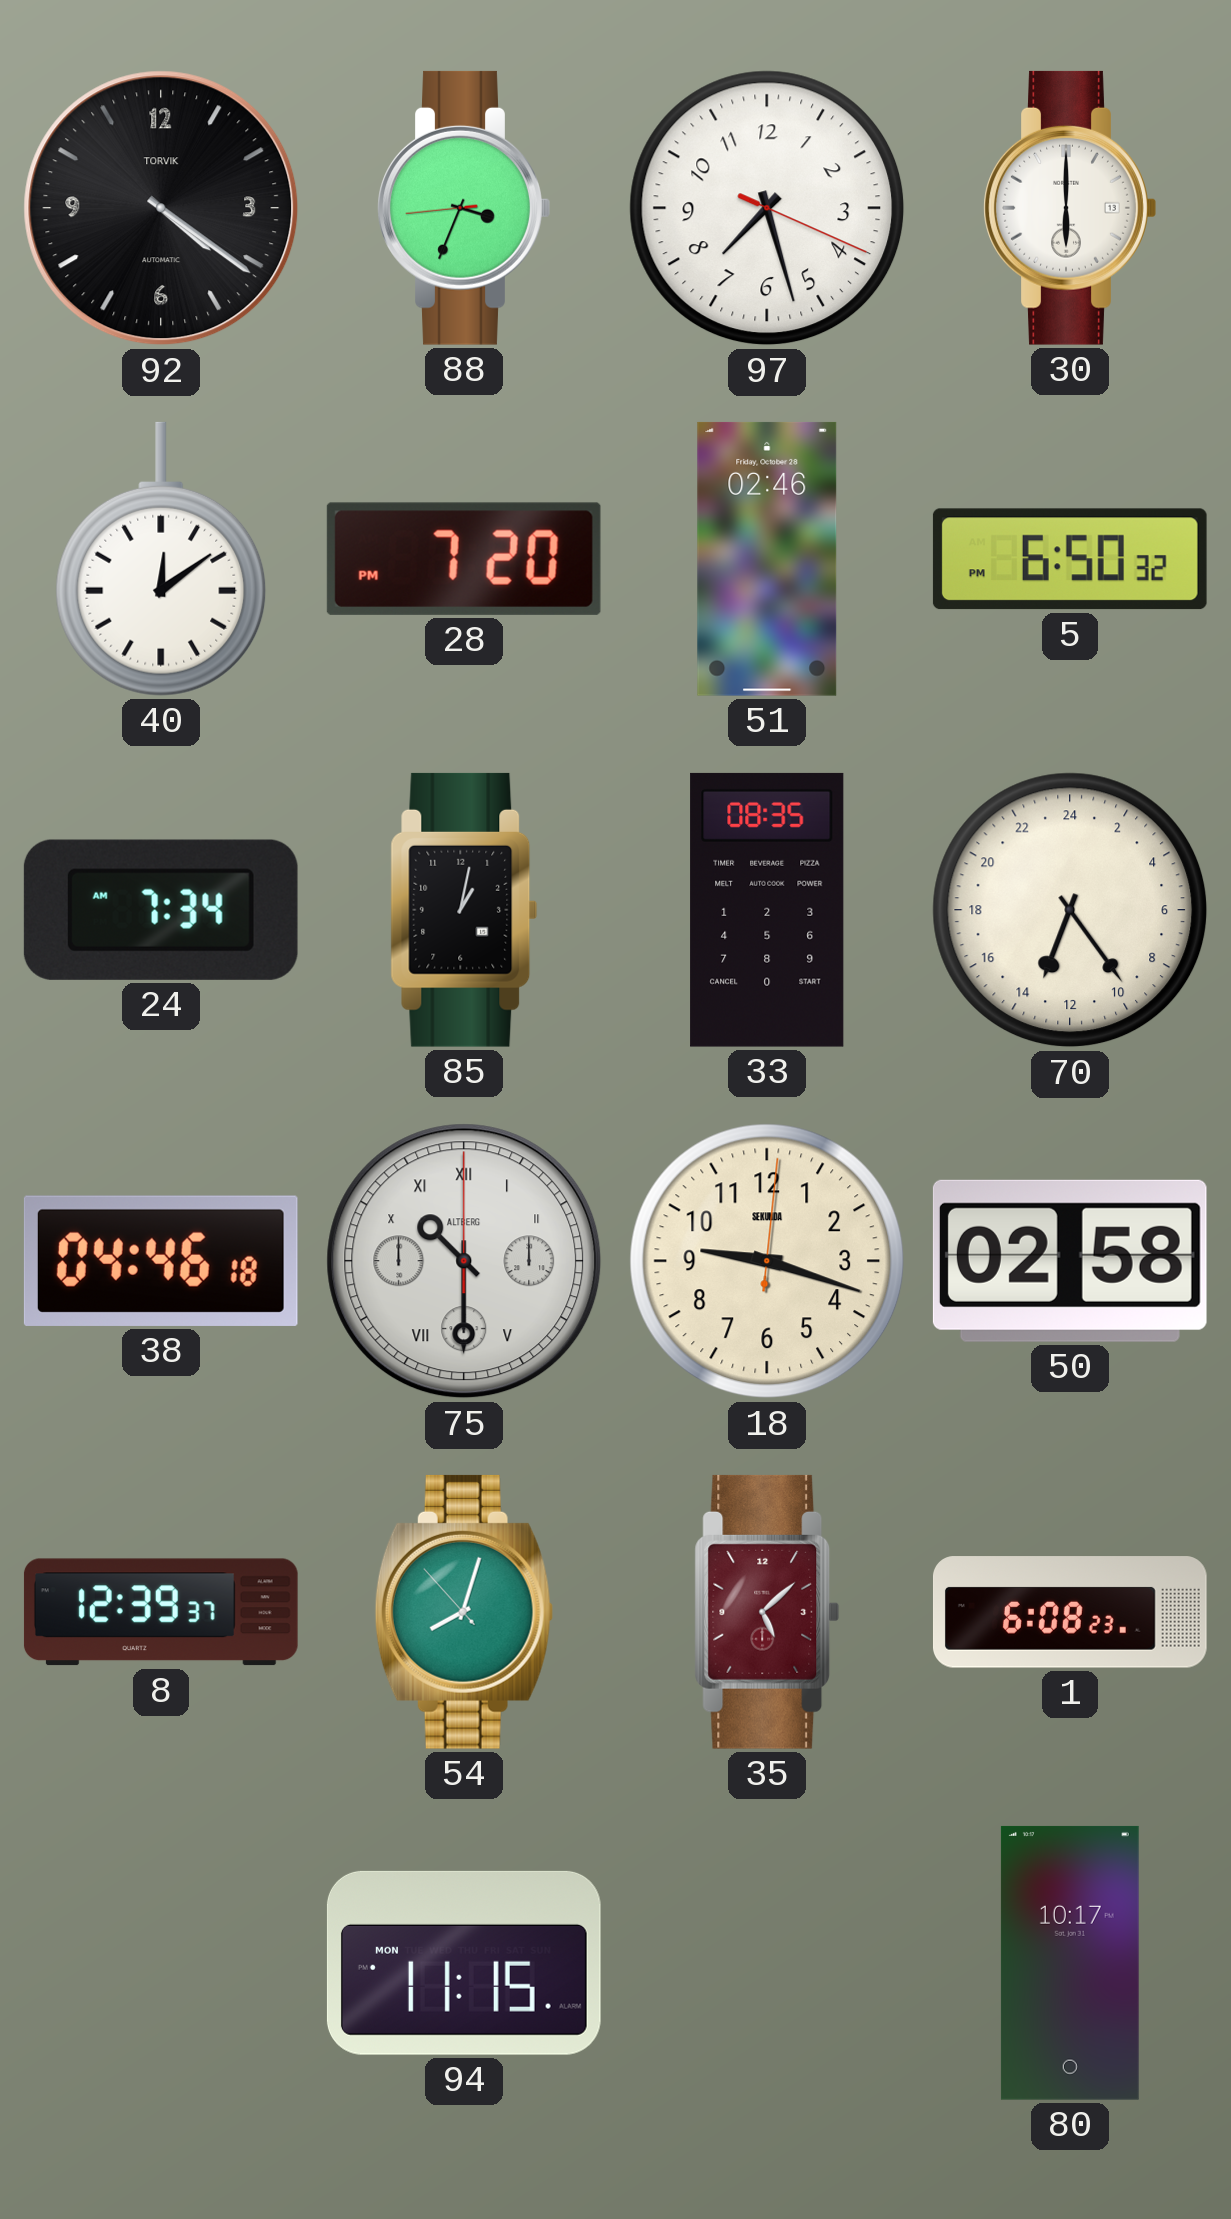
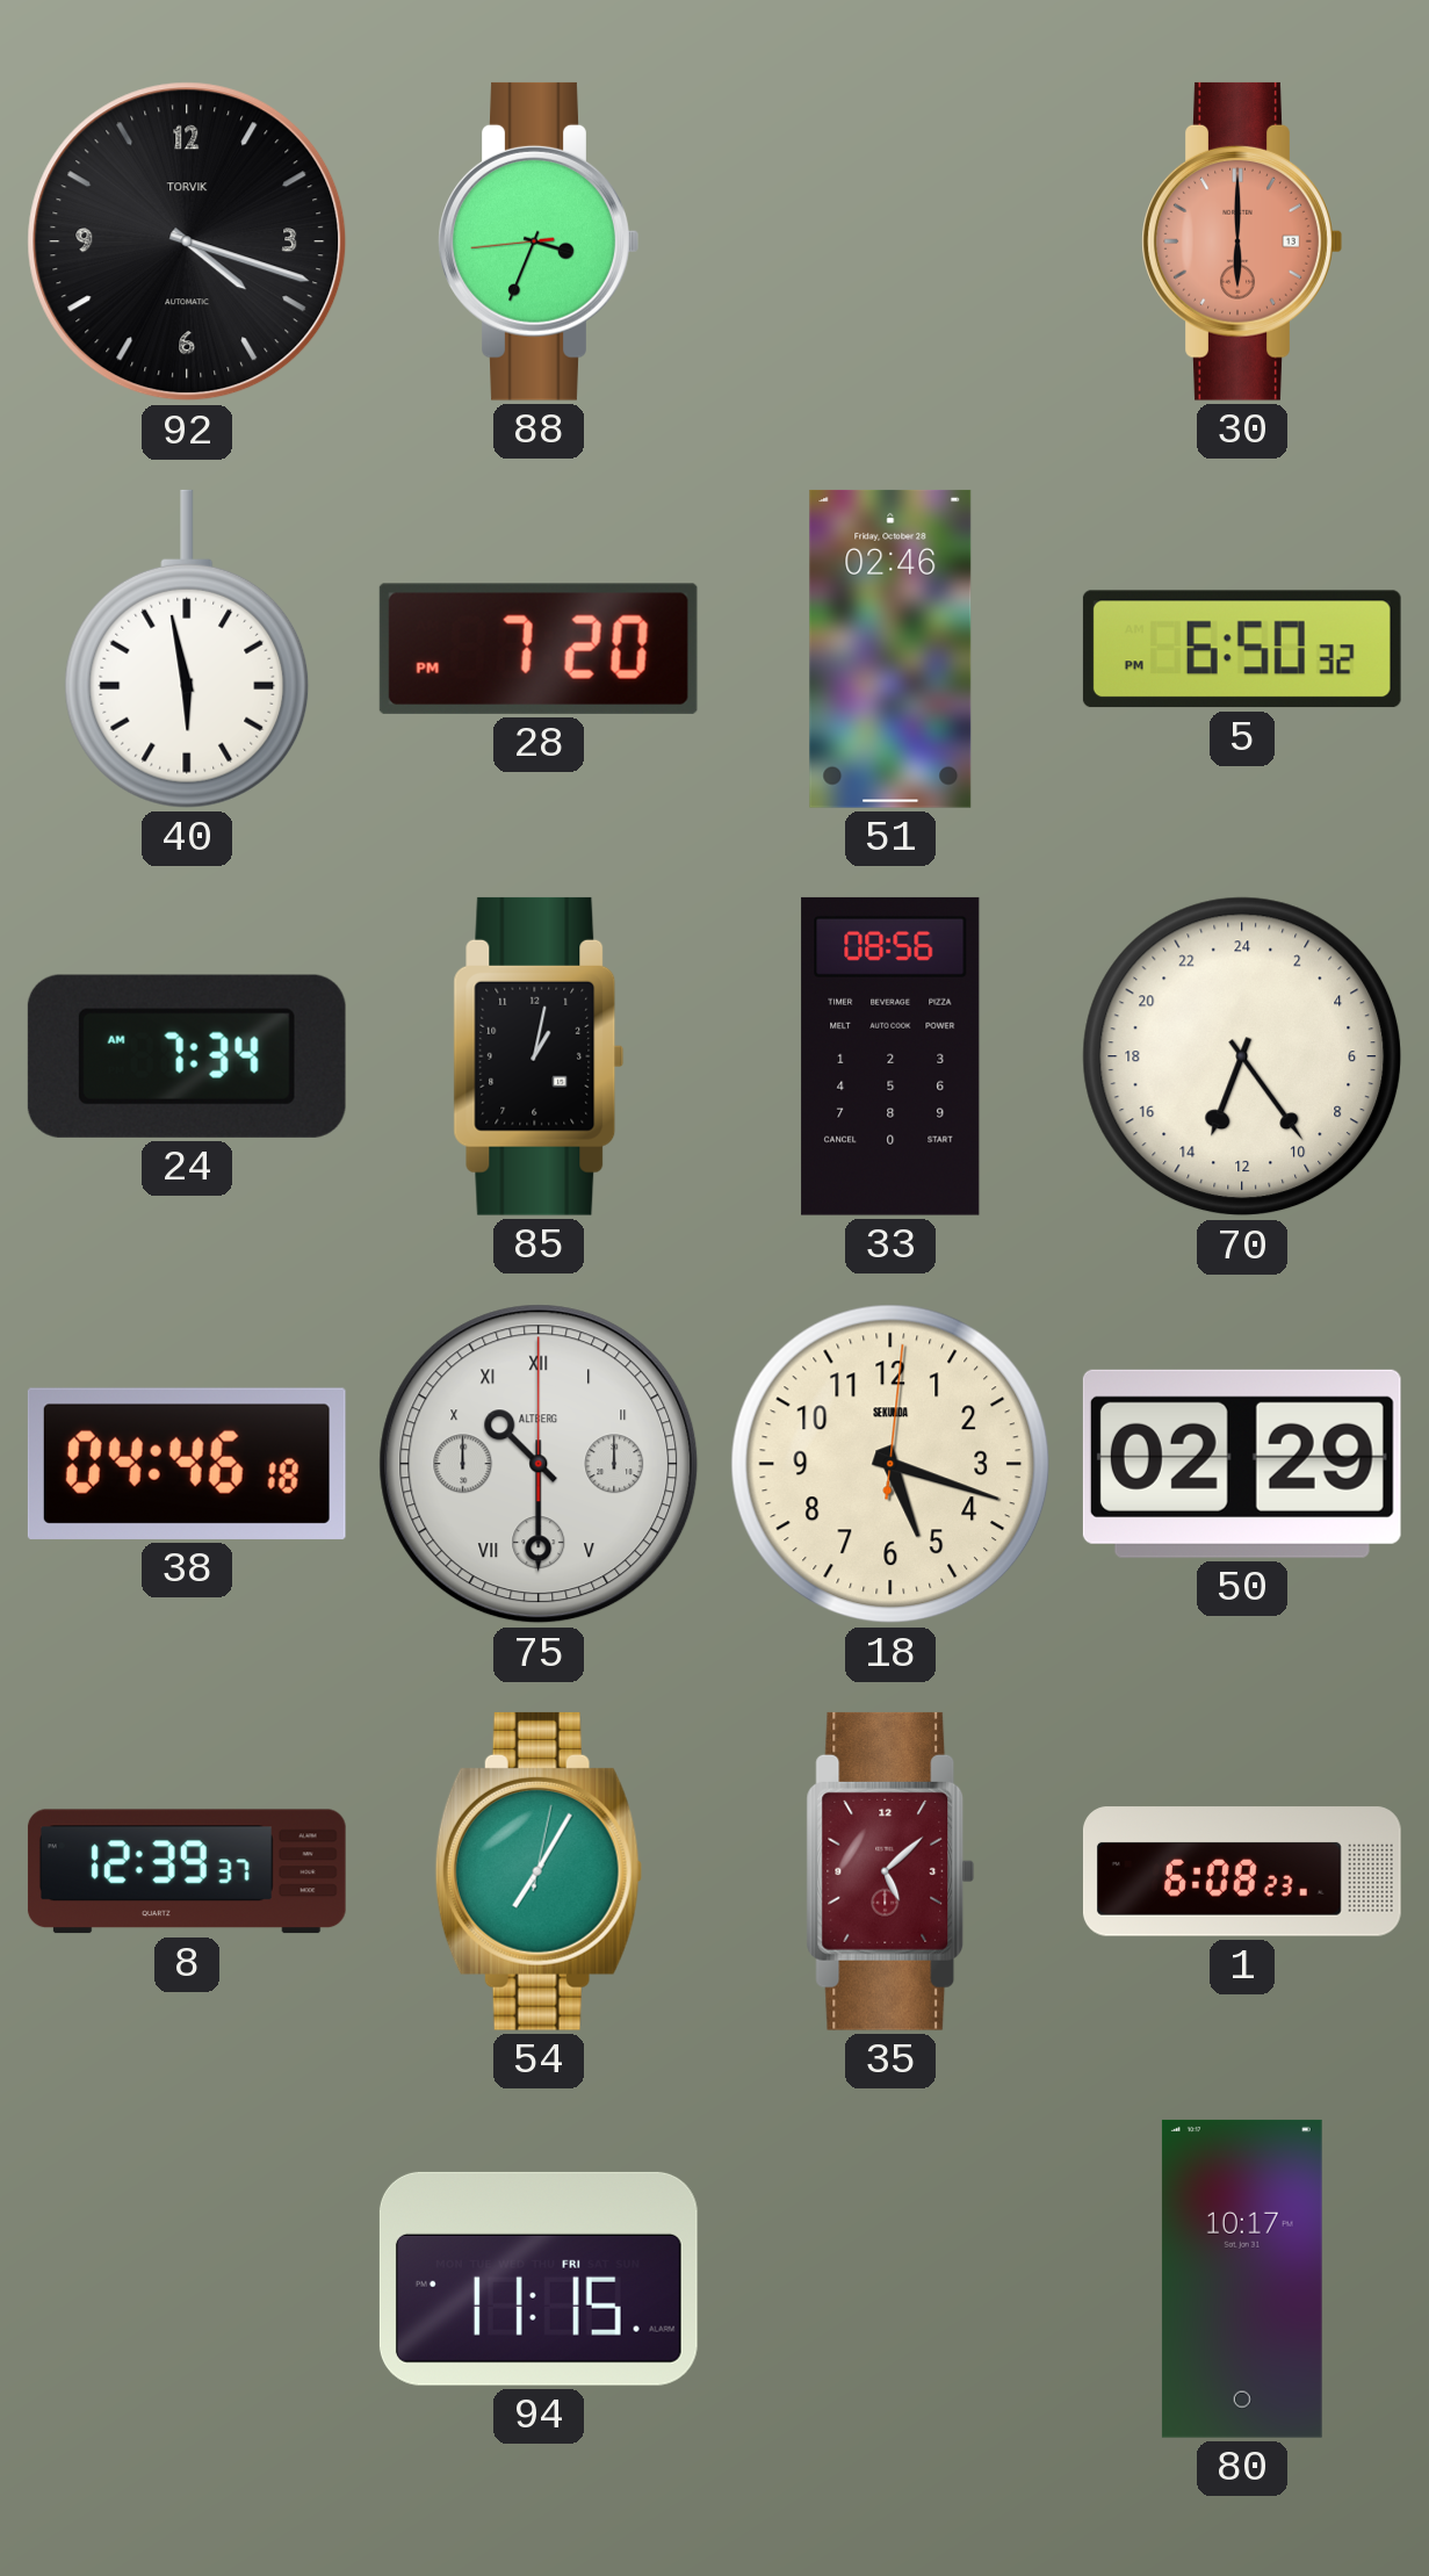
92: 4:21 -> 4:18
97: 7:27 -> none
30 dial: white -> salmon
40: 12:09 -> 5:58
33: 08:35 -> 08:56
18: 9:18 -> 5:18
50: 02:58 -> 02:29
54: 8:02 -> 7:05
94 date: MON -> FRI
